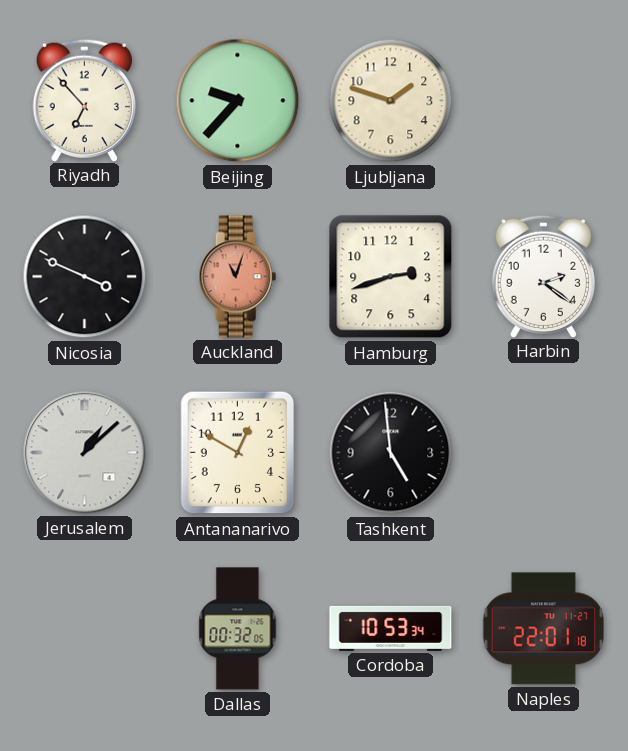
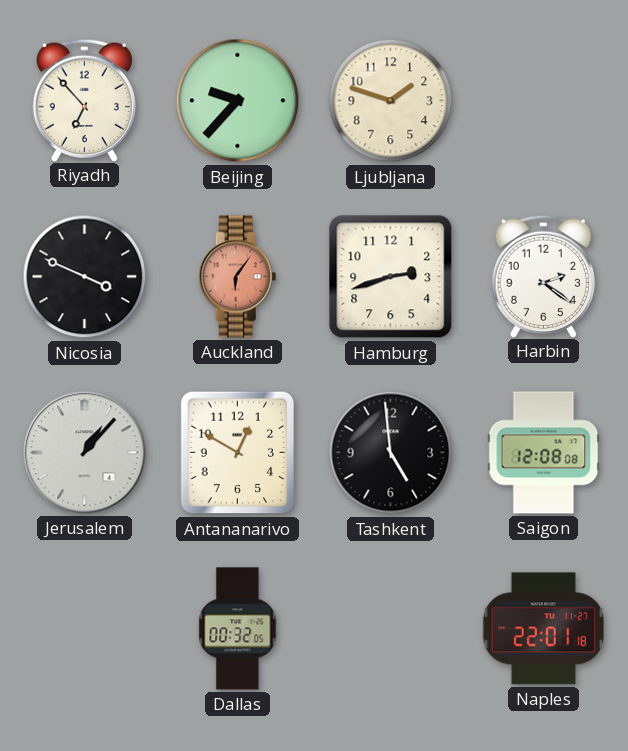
Auckland: 11:03 -> 6:06
Jerusalem: 1:08 -> 1:07
Saigon: none -> 12:08
Cordoba: 10:53 -> none
